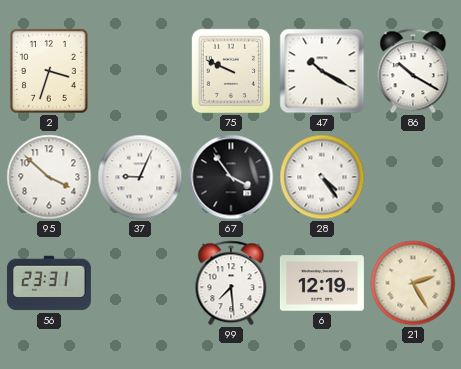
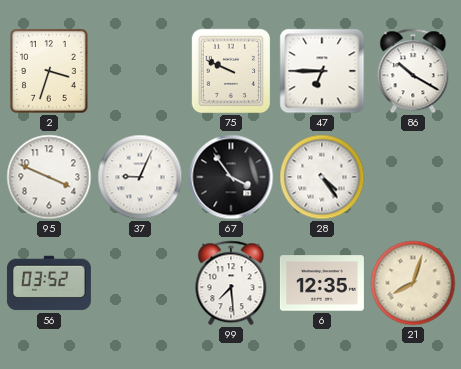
47: 10:20 -> 6:45
95: 3:52 -> 3:49
56: 23:31 -> 03:52
6: 12:19 -> 12:35
21: 2:25 -> 8:03
